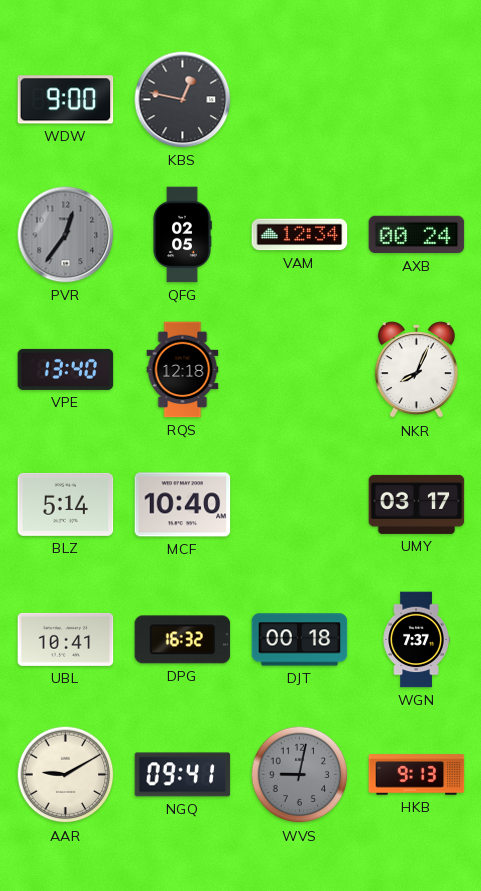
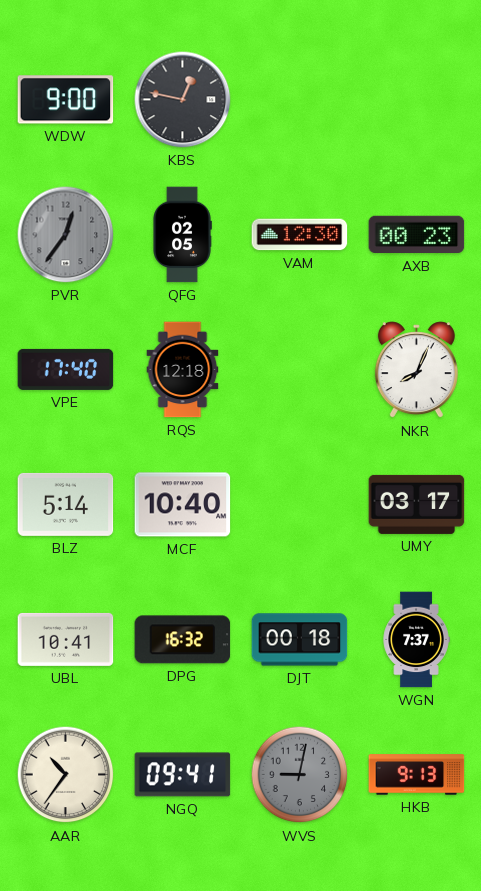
VAM: 12:34 -> 12:30
AXB: 00:24 -> 00:23
VPE: 13:40 -> 17:40
AAR: 9:10 -> 10:36
